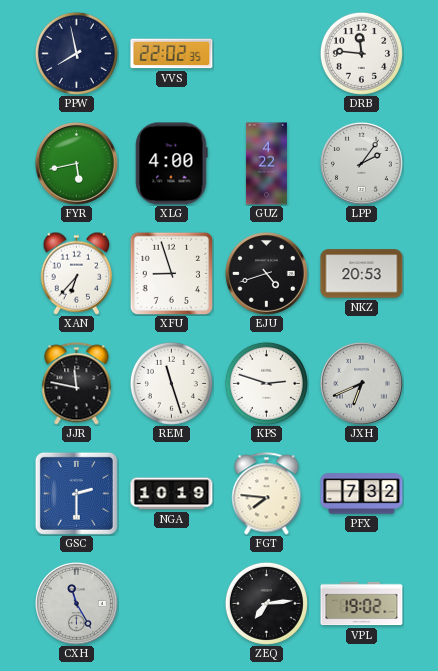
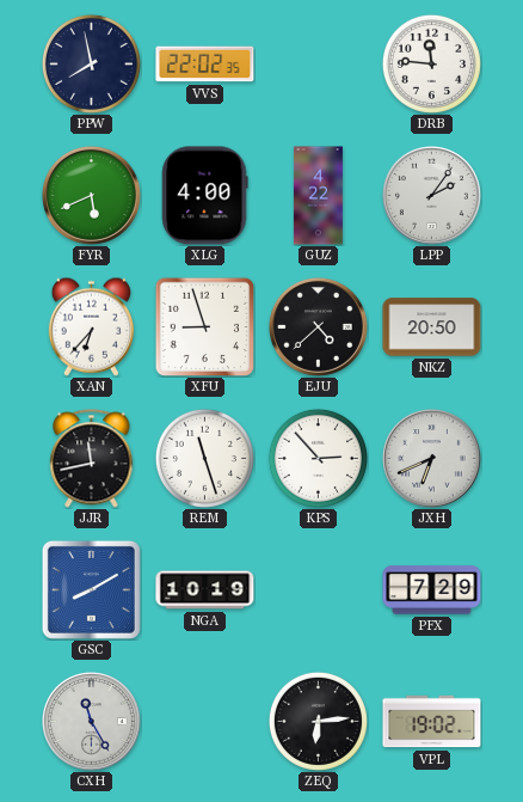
FYR: 5:43 -> 5:41
EJU: 4:42 -> 4:38
NKZ: 20:53 -> 20:50
JJR: 11:47 -> 11:43
KPS: 2:48 -> 2:53
GSC: 2:30 -> 8:10
FGT: 7:46 -> none
PFX: 7:32 -> 7:29
ZEQ: 7:14 -> 6:14
